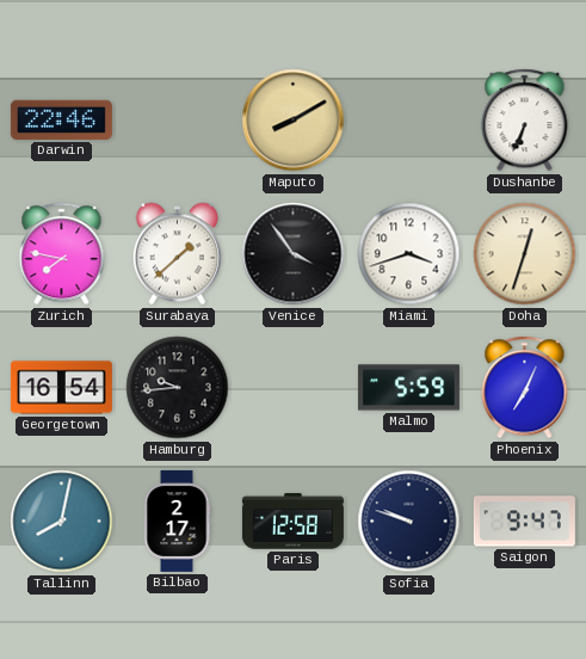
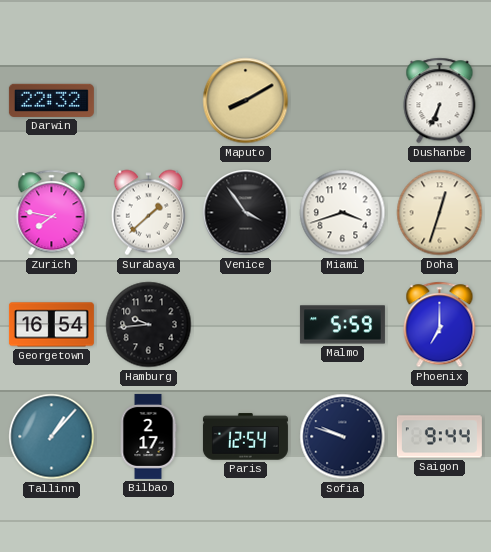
Darwin: 22:46 -> 22:32
Phoenix: 7:04 -> 7:00
Tallinn: 8:02 -> 1:07
Paris: 12:58 -> 12:54
Saigon: 9:47 -> 9:44
